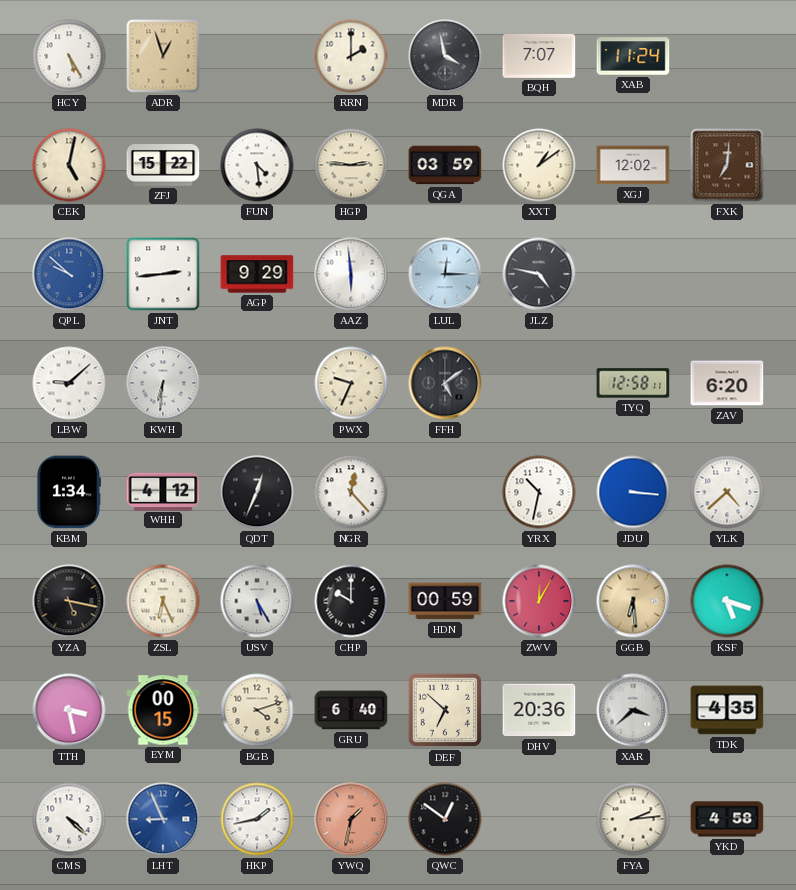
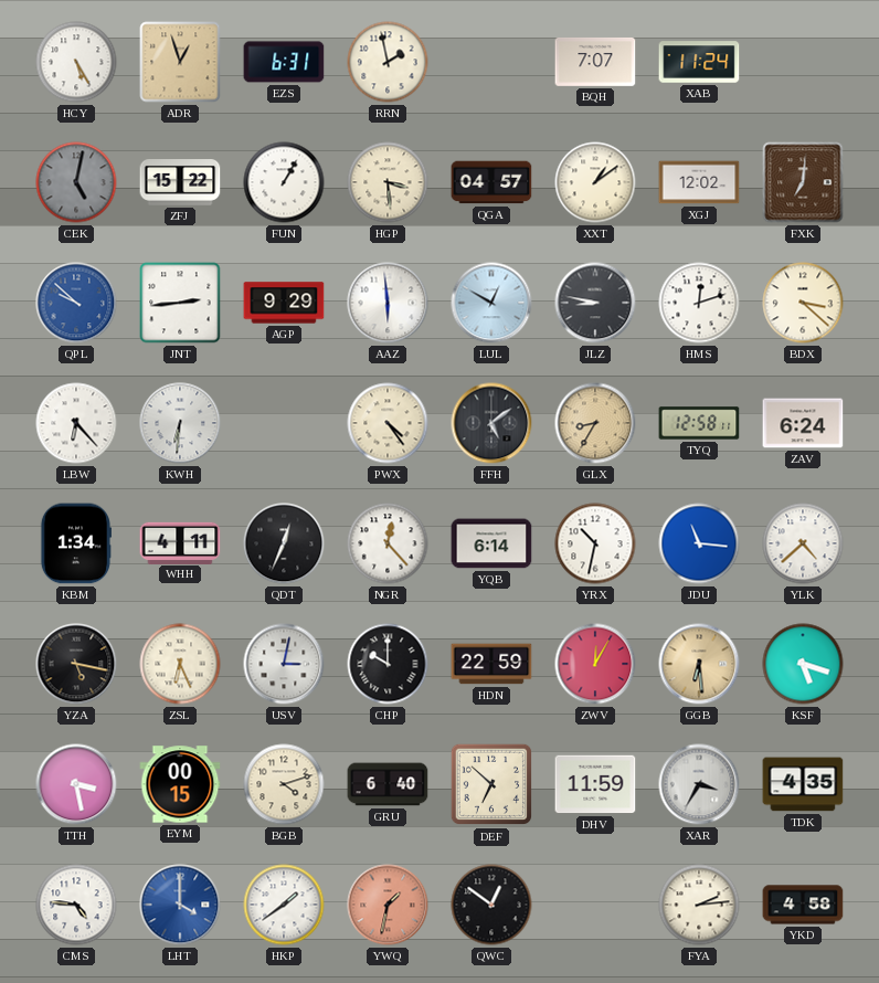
EZS: none -> 6:31
RRN: 2:00 -> 1:58
MDR: 3:58 -> none
CEK dial: cream -> grey
FUN: 4:29 -> 1:05
HGP: 2:46 -> 3:29
QGA: 03:59 -> 04:57
LUL: 12:15 -> 12:50
JLZ: 4:47 -> 8:47
HMS: none -> 12:12
BDX: none -> 3:22
LBW: 9:08 -> 6:23
PWX: 9:34 -> 4:24
GLX: none -> 8:35
ZAV: 6:20 -> 6:24
WHH: 4:12 -> 4:11
YQB: none -> 6:14
JDU: 3:16 -> 11:16
USV: 5:25 -> 3:02
HDN: 00:59 -> 22:59
DHV: 20:36 -> 11:59
XAR: 3:38 -> 3:35
CMS: 4:22 -> 4:46
LHT: 8:56 -> 4:00
HKP: 1:43 -> 1:39
